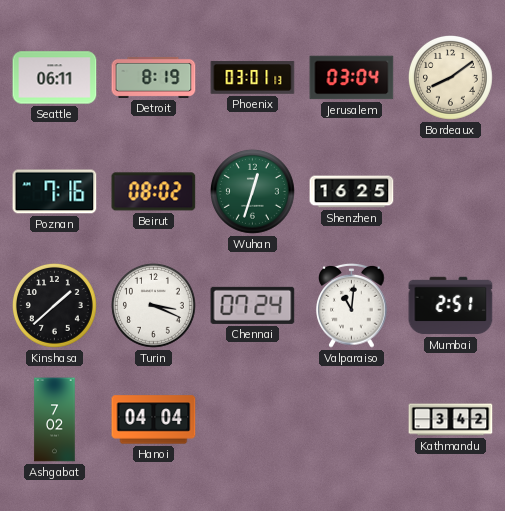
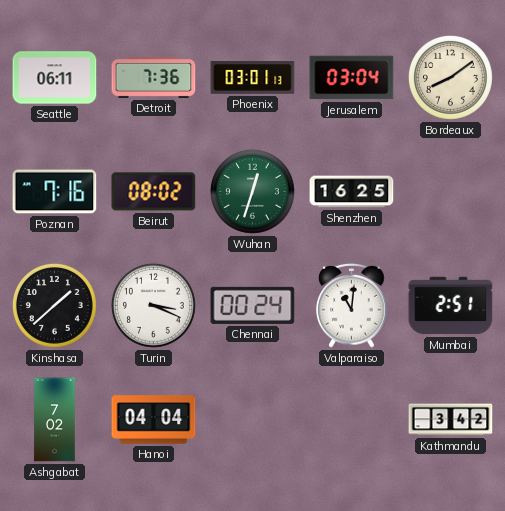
Detroit: 8:19 -> 7:36
Chennai: 07:24 -> 00:24
